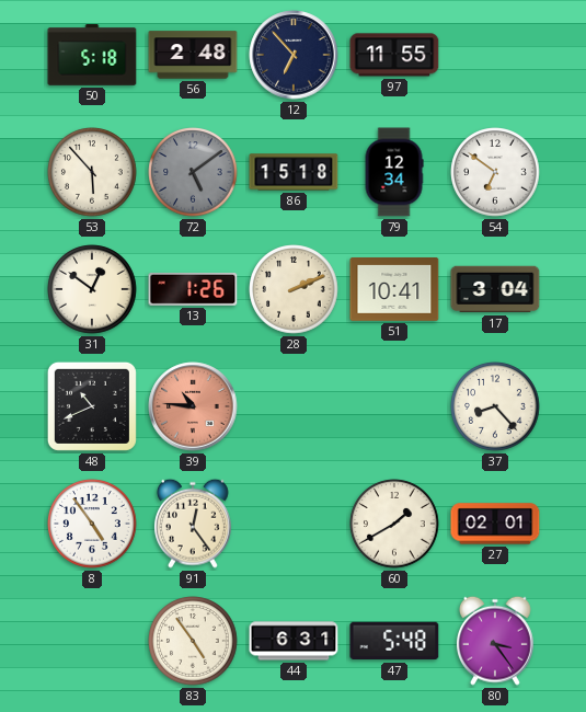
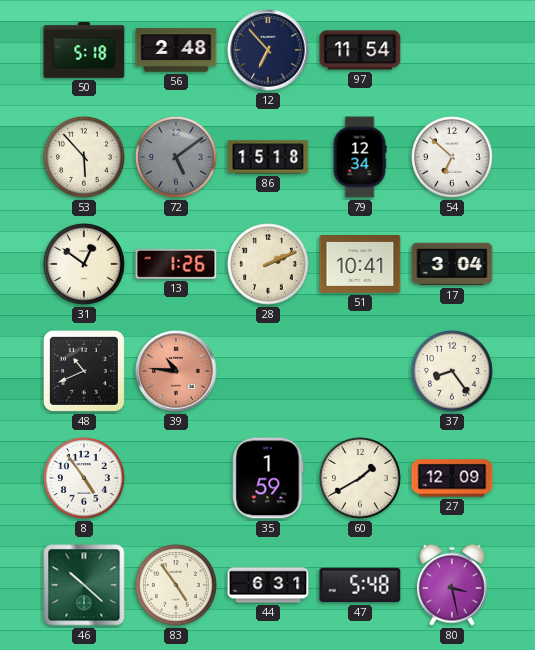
97: 11:55 -> 11:54
54: 6:51 -> 6:52
37: 8:23 -> 8:24
91: 12:24 -> none
35: none -> 1:59
27: 02:01 -> 12:09
46: none -> 10:22
80: 3:24 -> 3:28
